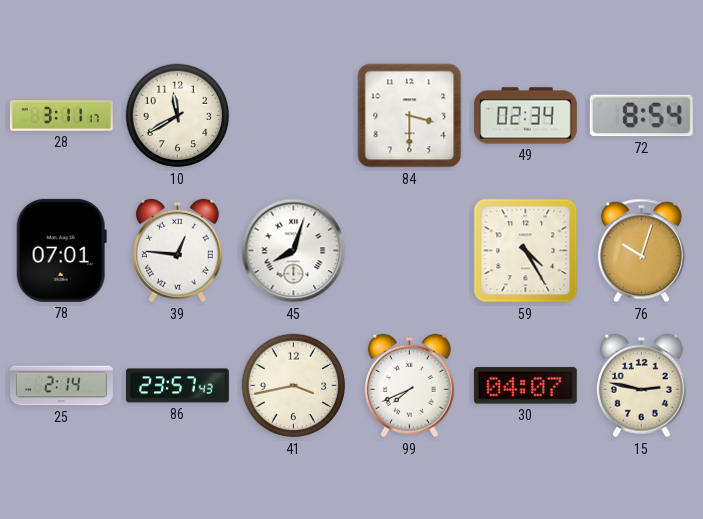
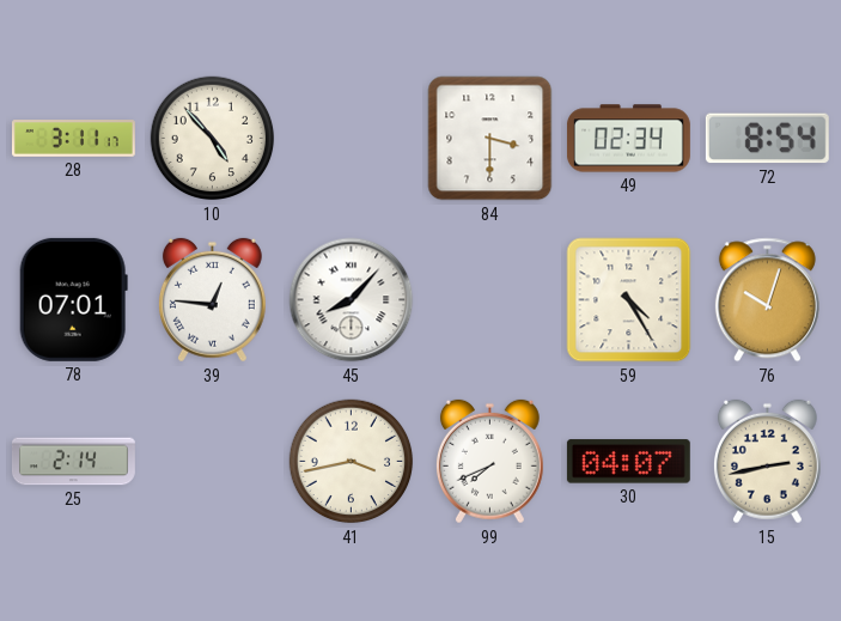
10: 11:40 -> 4:53
45: 8:03 -> 8:07
86: 23:57 -> none
15: 2:47 -> 2:43
